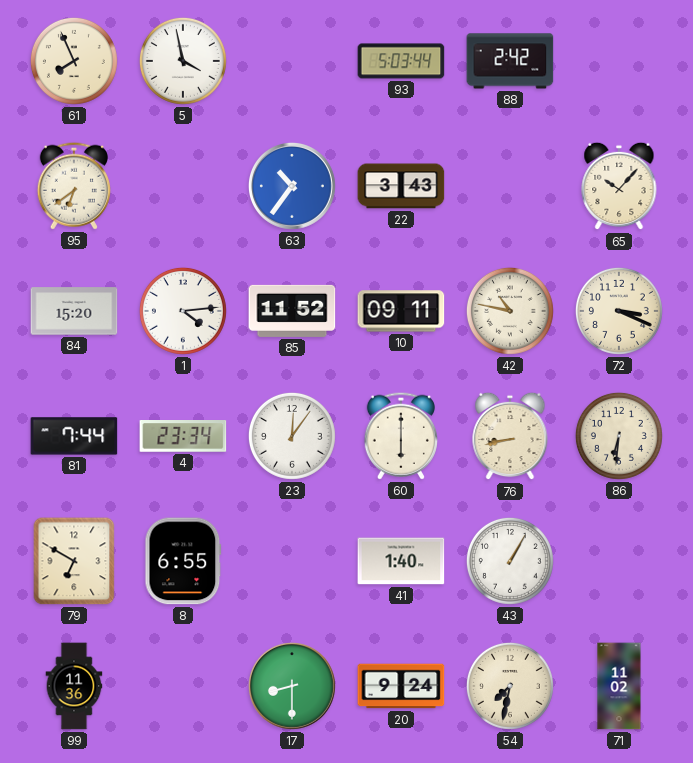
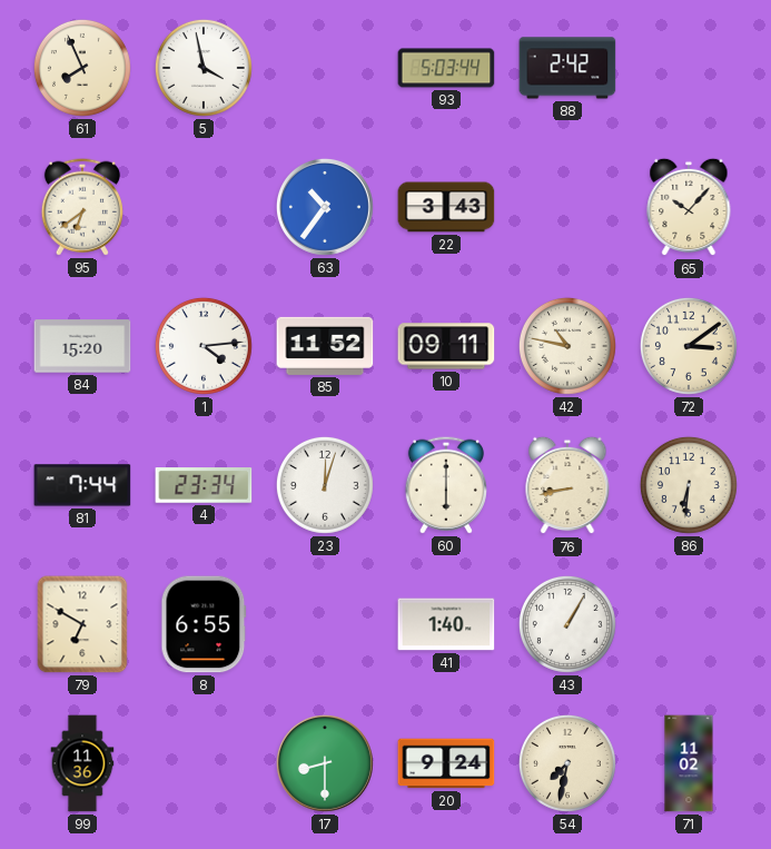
72: 3:19 -> 3:09
23: 12:06 -> 12:03
